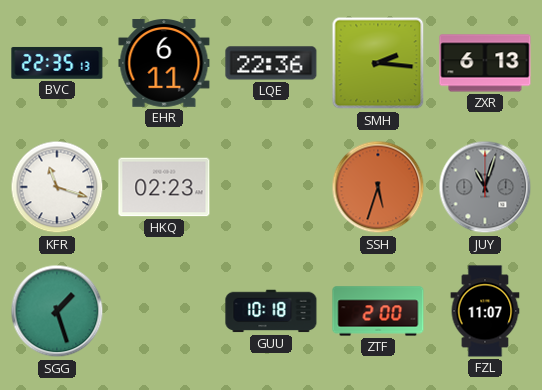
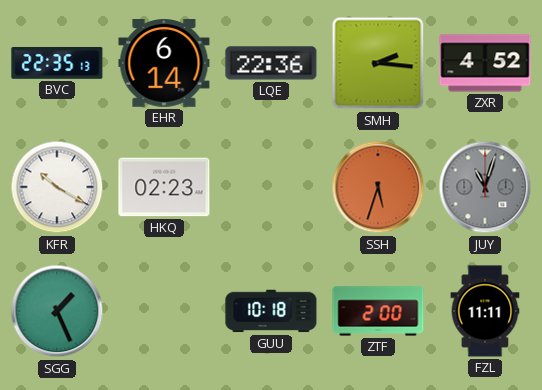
EHR: 6:11 -> 6:14
ZXR: 6:13 -> 4:52
KFR: 11:18 -> 10:20
SGG: 1:27 -> 1:26
FZL: 11:07 -> 11:11
